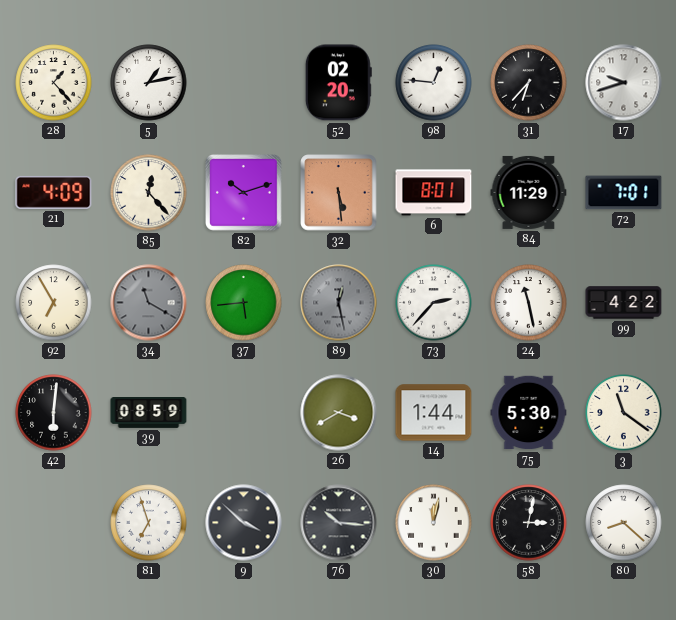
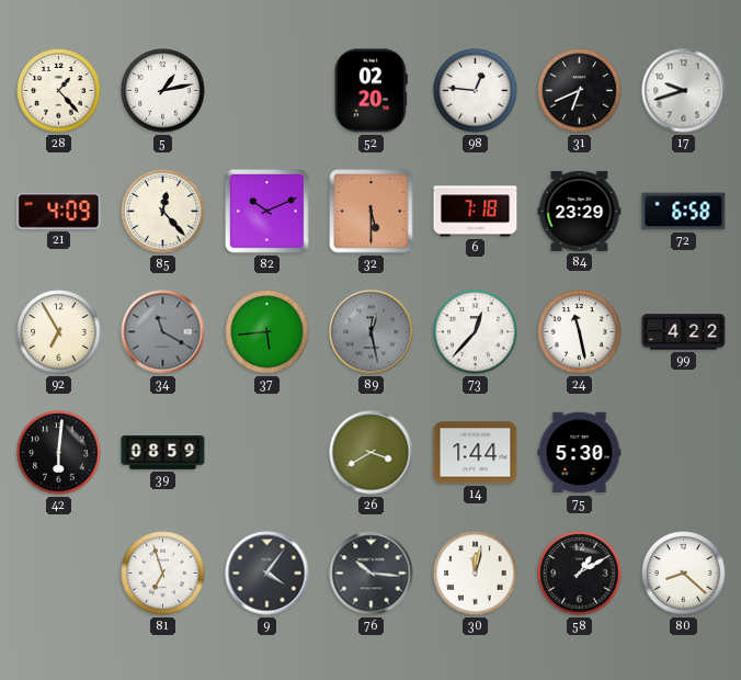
31: 6:37 -> 6:41
82: 10:12 -> 10:11
32: 5:29 -> 5:30
6: 8:01 -> 7:18
84: 11:29 -> 23:29
72: 7:01 -> 6:58
73: 2:37 -> 12:37
3: 11:21 -> none
9: 3:52 -> 4:06
58: 3:02 -> 1:10
